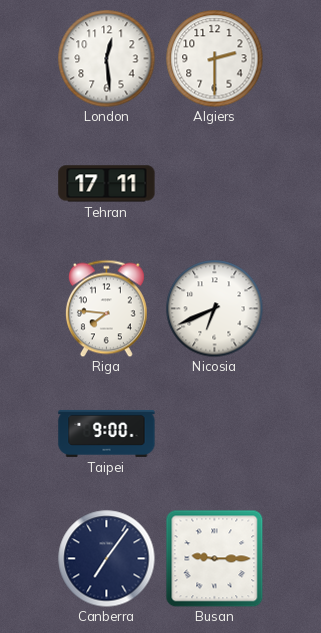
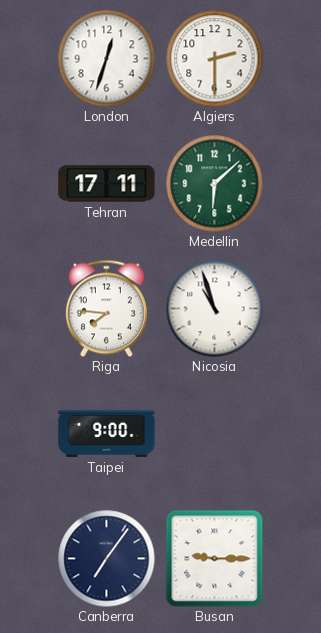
London: 12:29 -> 12:33
Medellin: none -> 6:08
Nicosia: 6:41 -> 10:57
